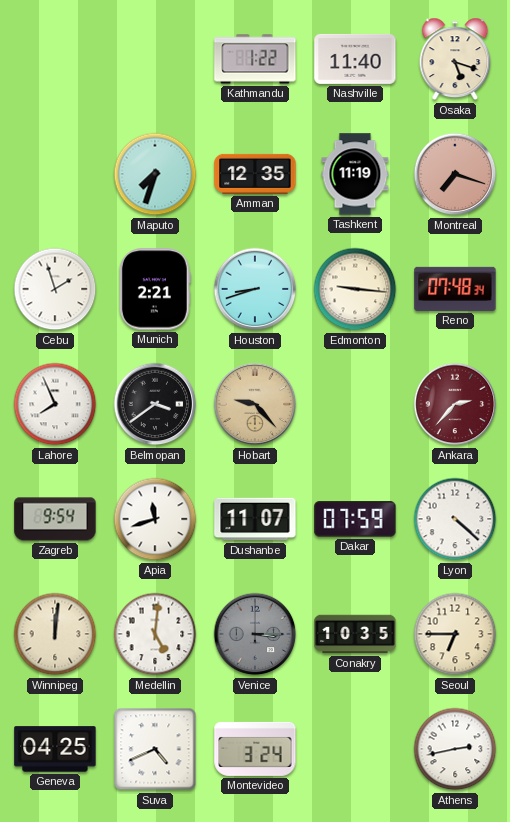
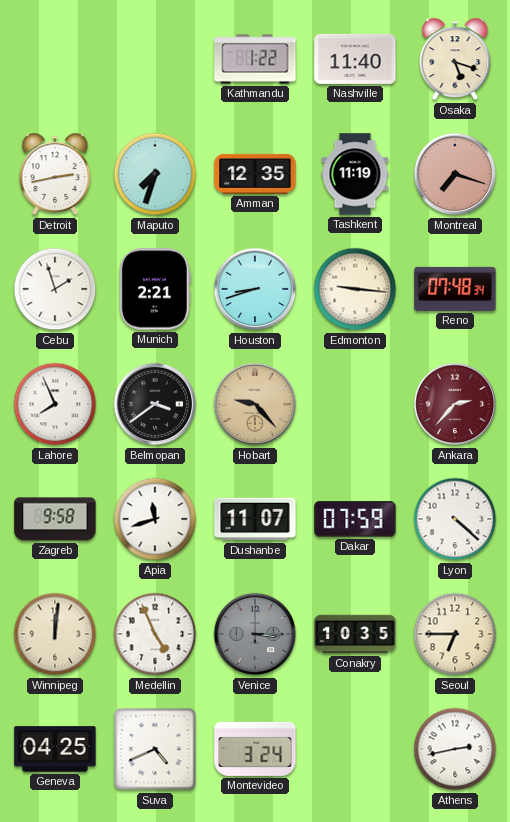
Detroit: none -> 2:43
Zagreb: 9:54 -> 9:58
Medellin: 5:01 -> 4:56
